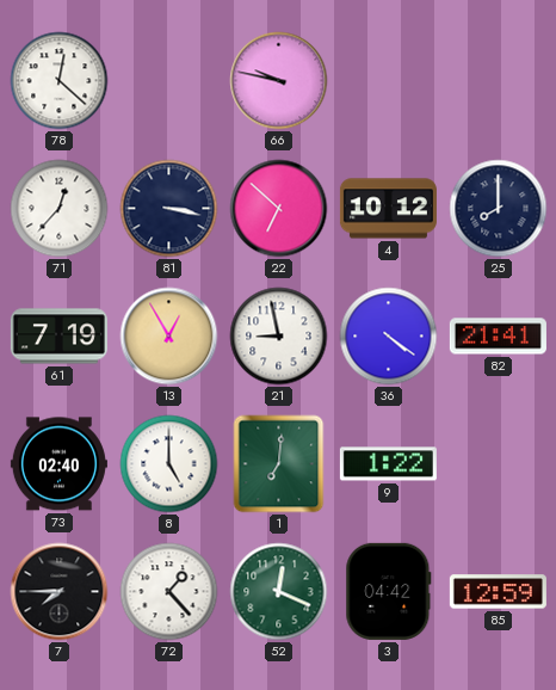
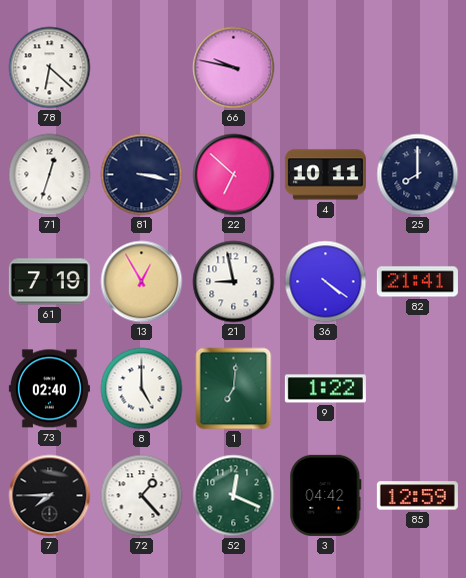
78: 12:22 -> 6:22
71: 12:37 -> 12:33
4: 10:12 -> 10:11
